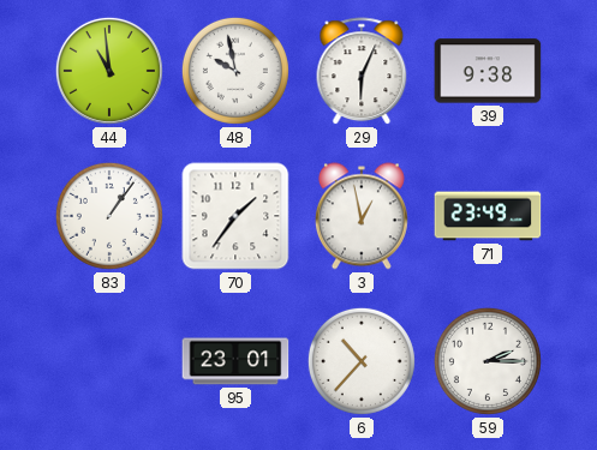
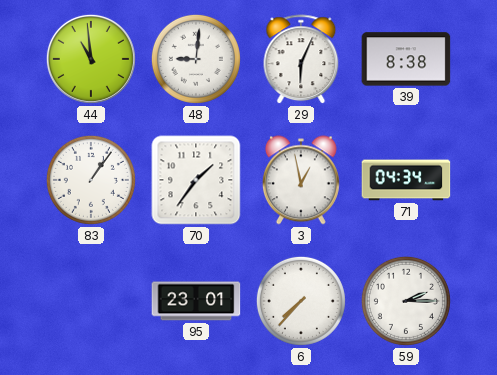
48: 9:58 -> 9:01
39: 9:38 -> 8:38
71: 23:49 -> 04:34
6: 10:37 -> 7:37
